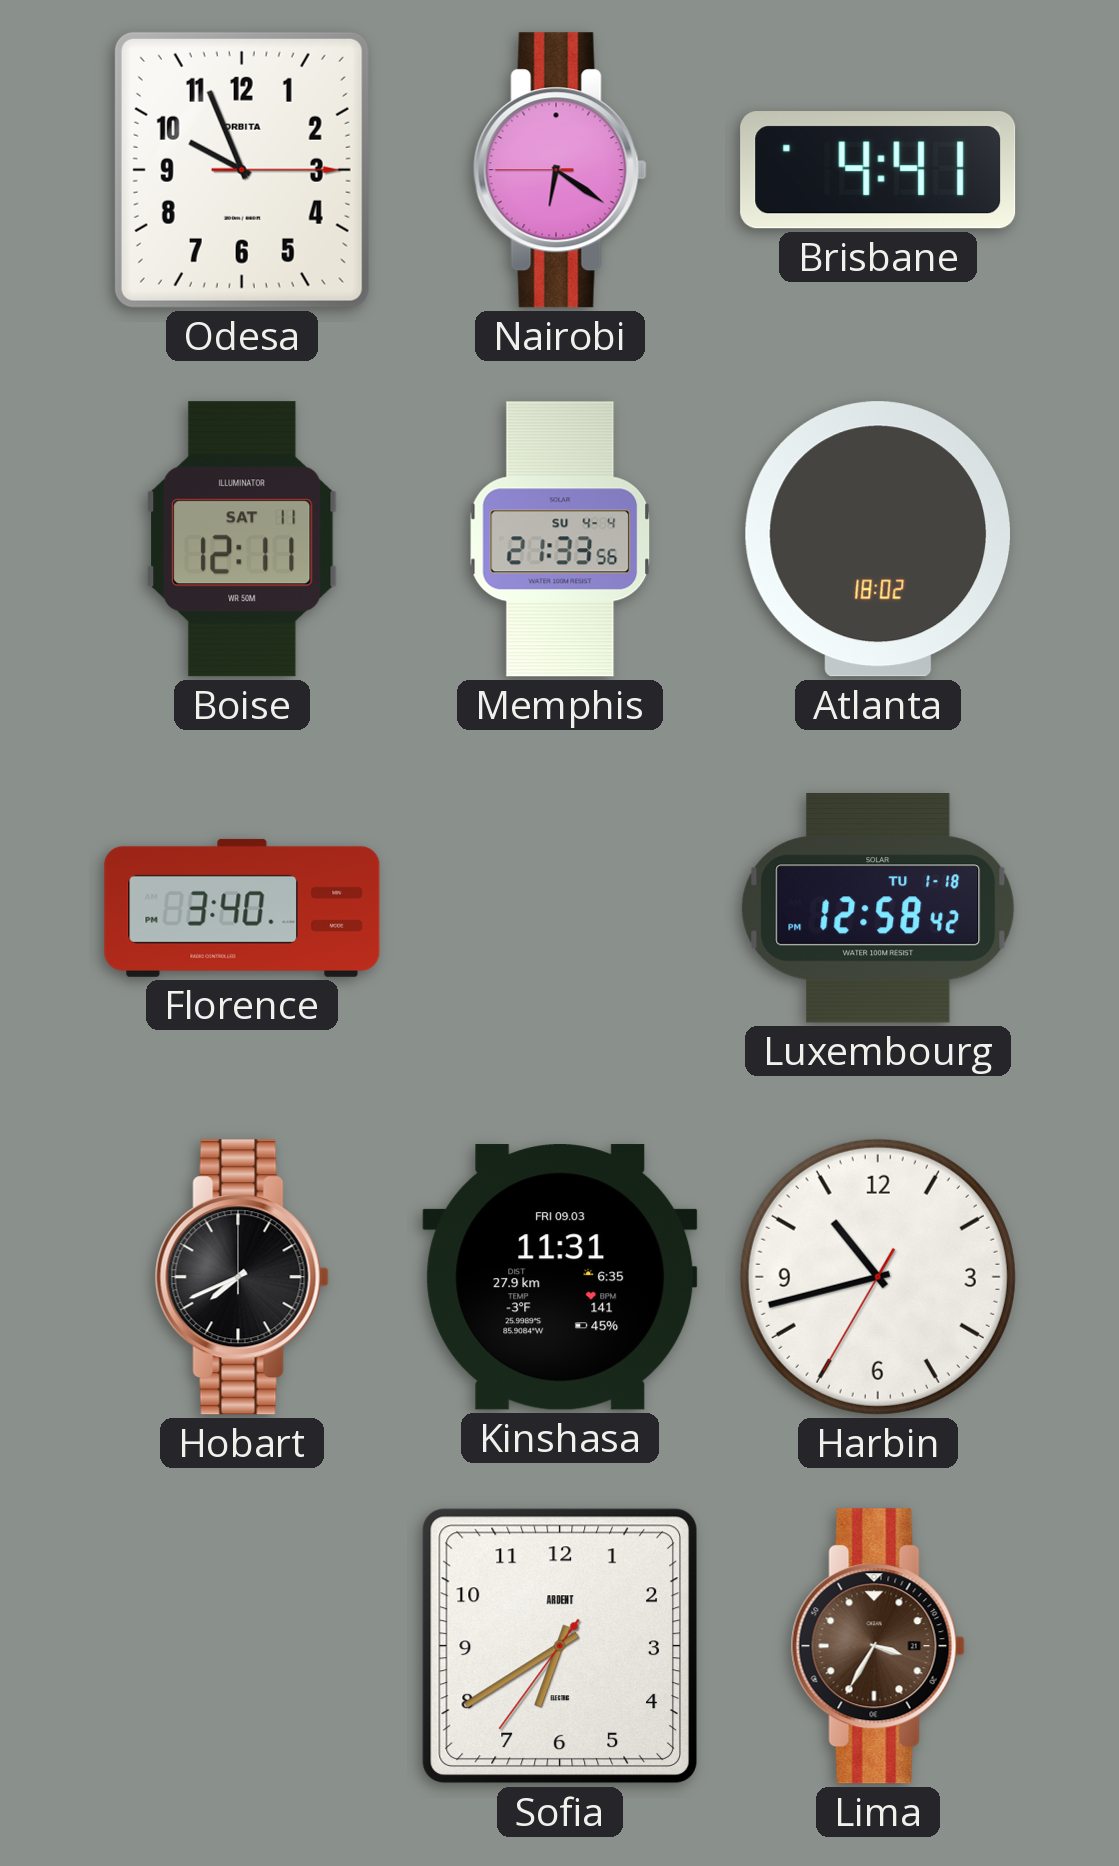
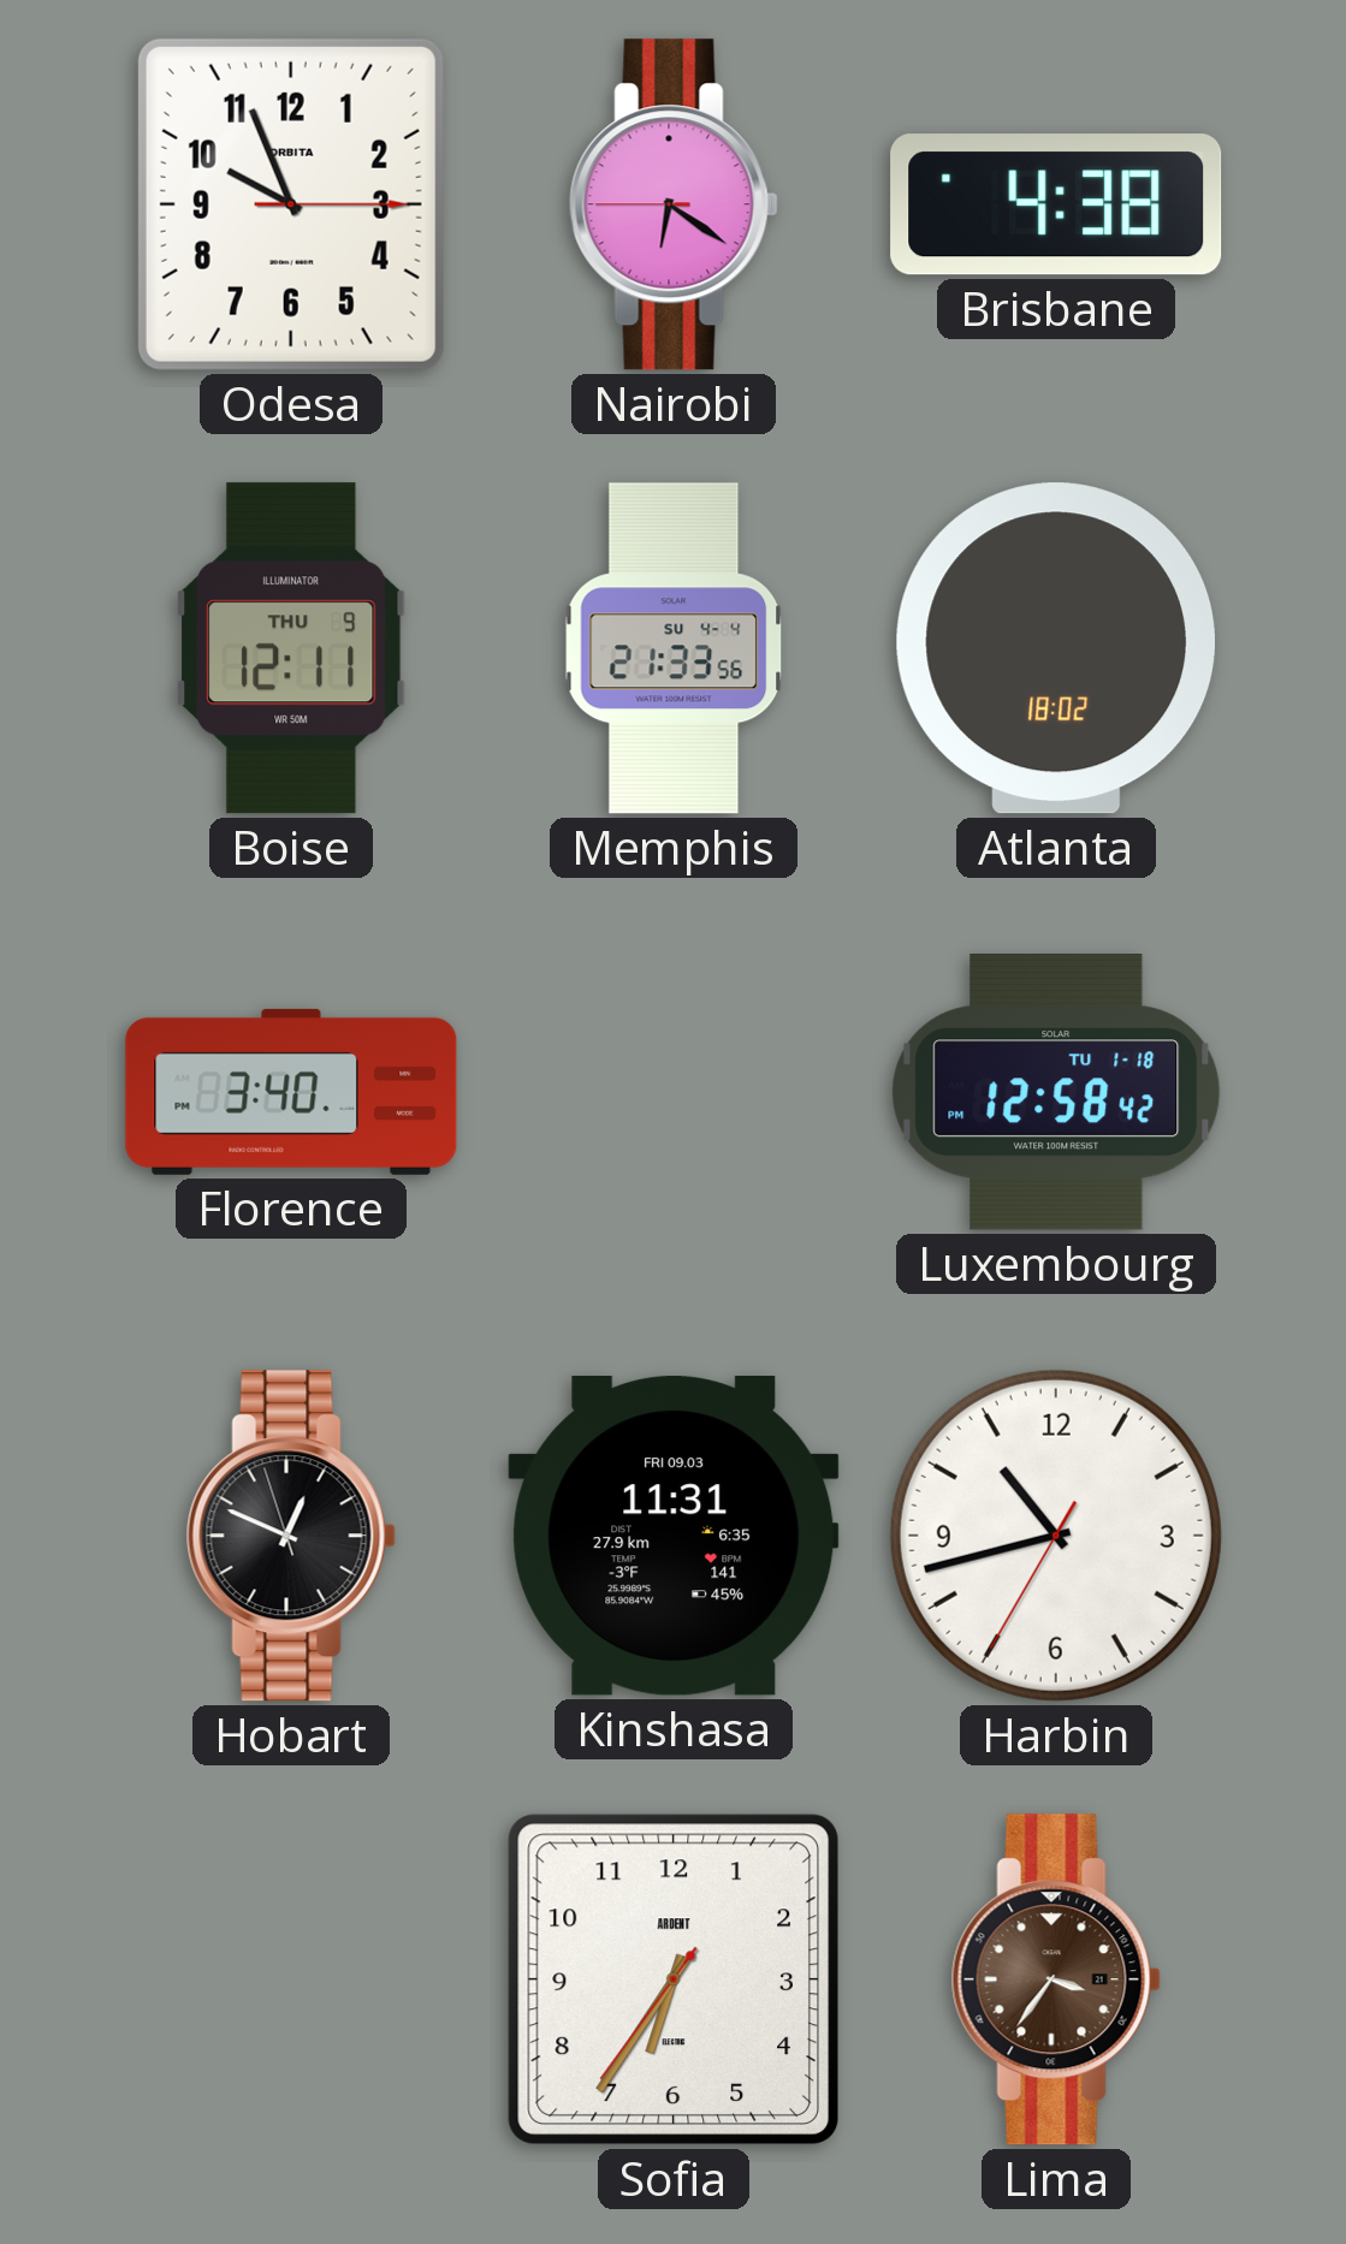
Brisbane: 4:41 -> 4:38
Boise date: SAT 11 -> THU 9
Hobart: 7:41 -> 12:48
Sofia: 6:39 -> 6:35
Lima: 3:35 -> 3:36
